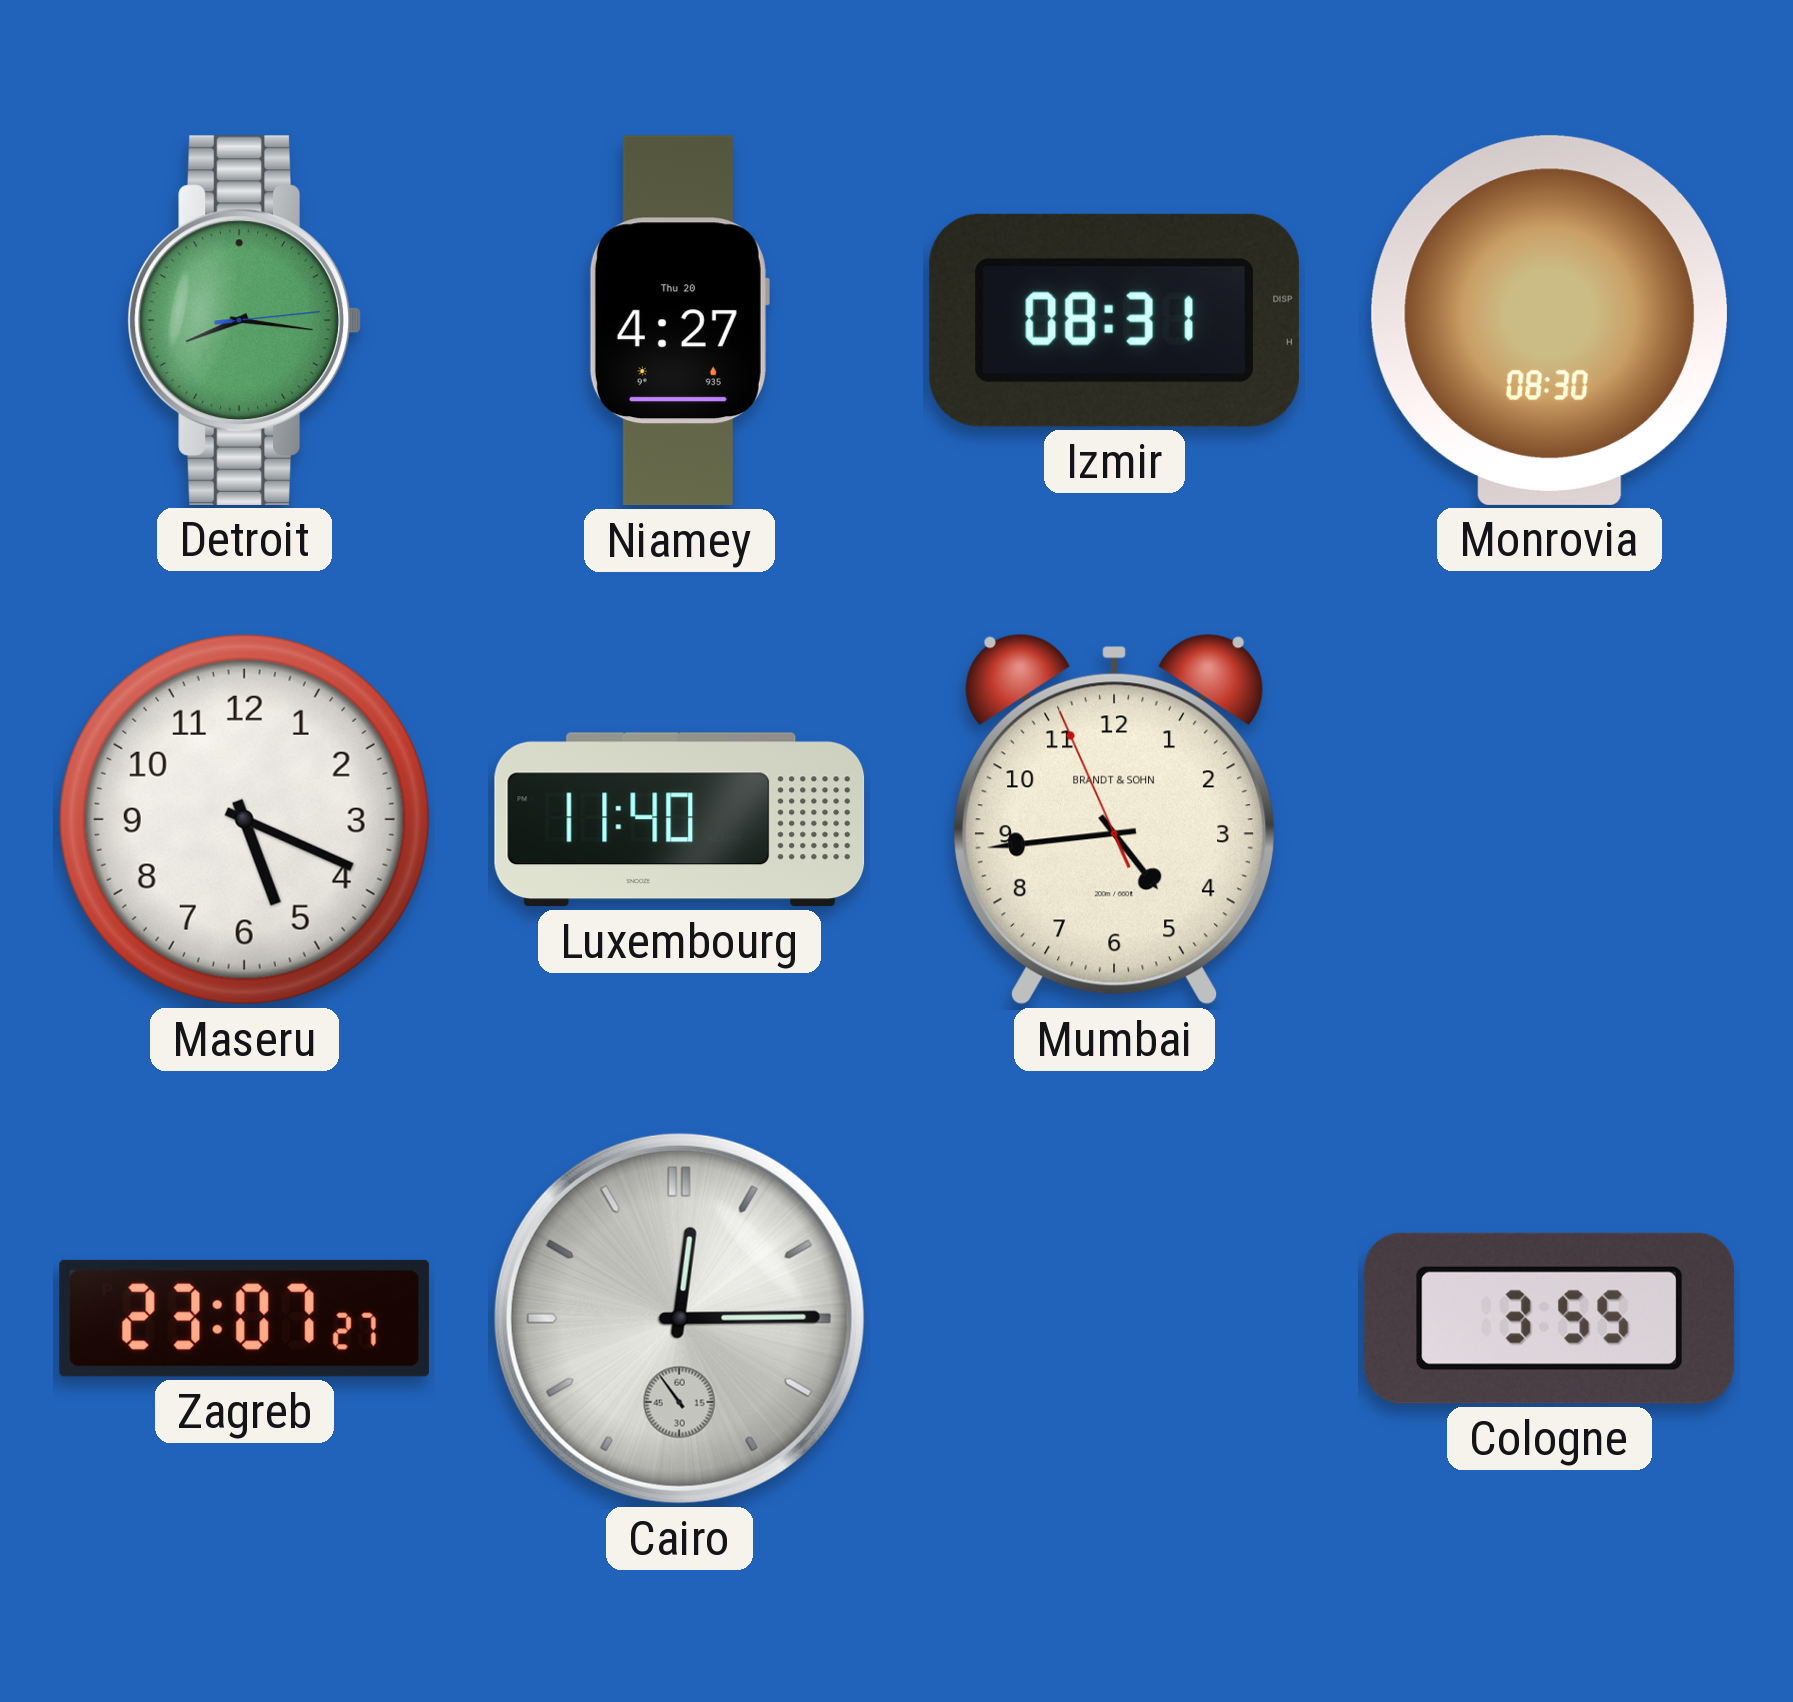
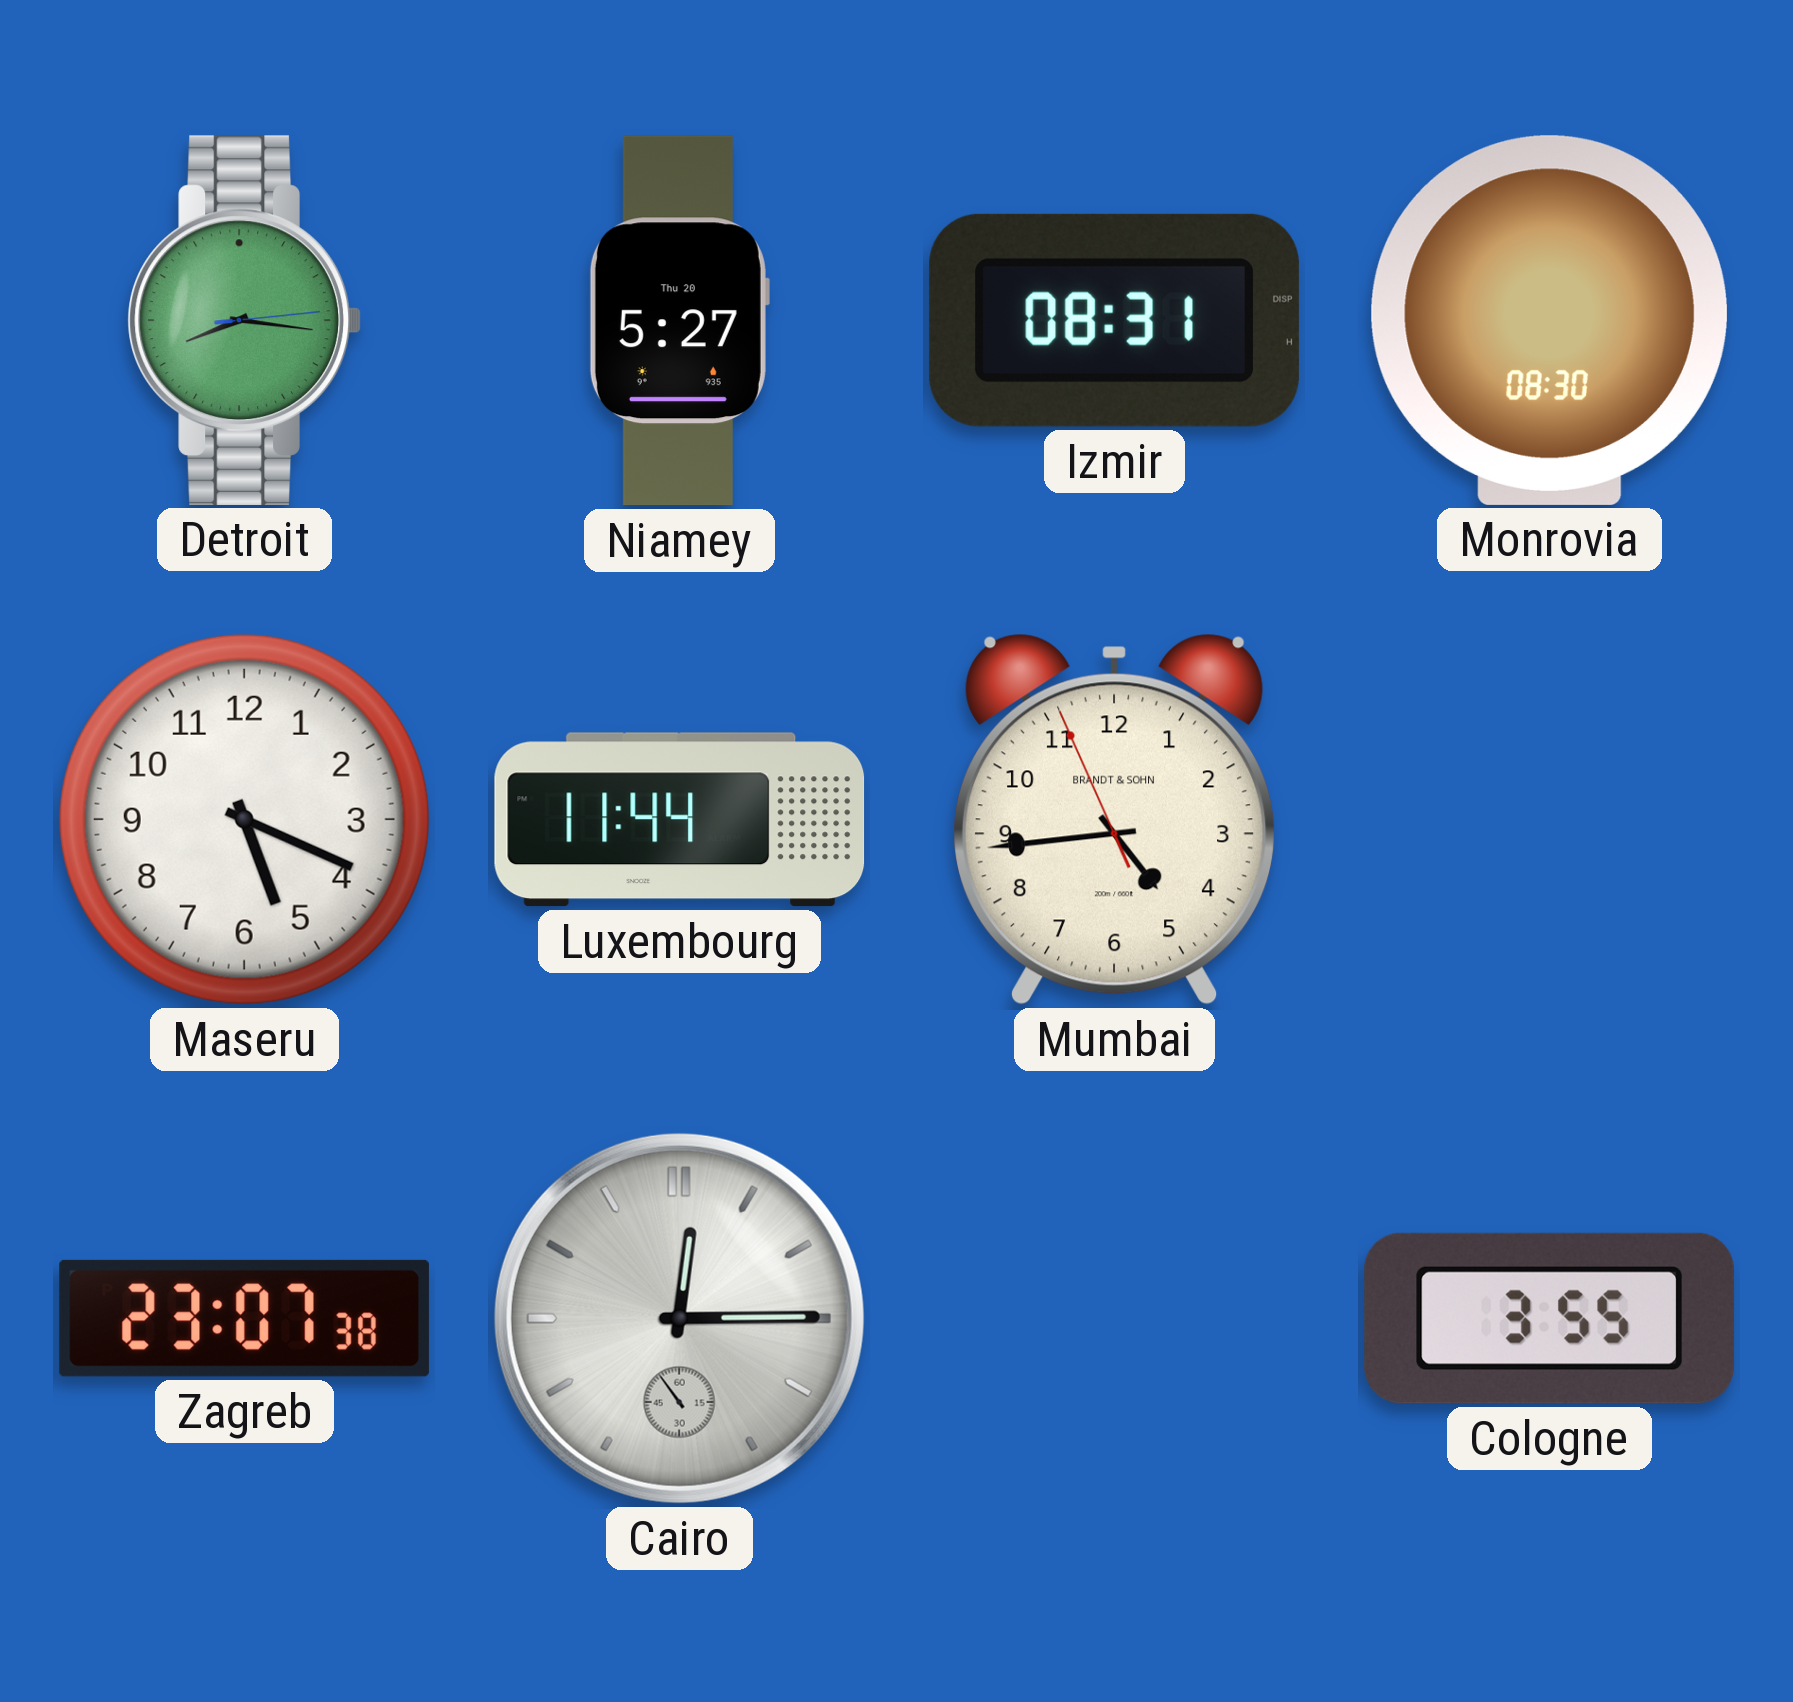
Niamey: 4:27 -> 5:27
Luxembourg: 11:40 -> 11:44
Zagreb: 23:07:27 -> 23:07:38
